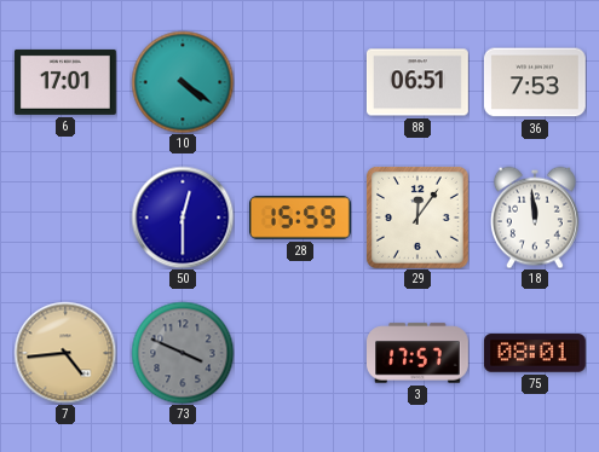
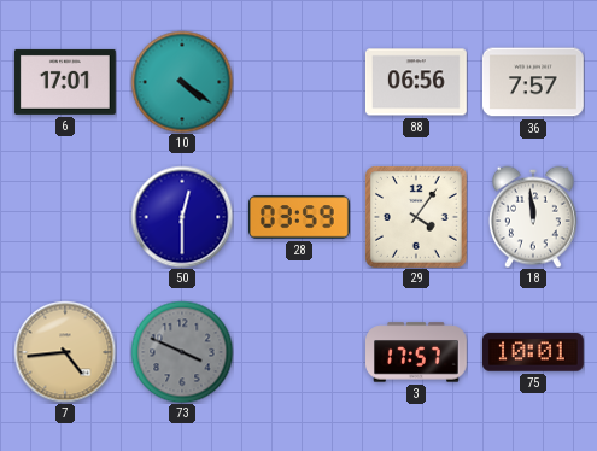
88: 06:51 -> 06:56
36: 7:53 -> 7:57
28: 15:59 -> 03:59
29: 12:06 -> 4:06
75: 08:01 -> 10:01
